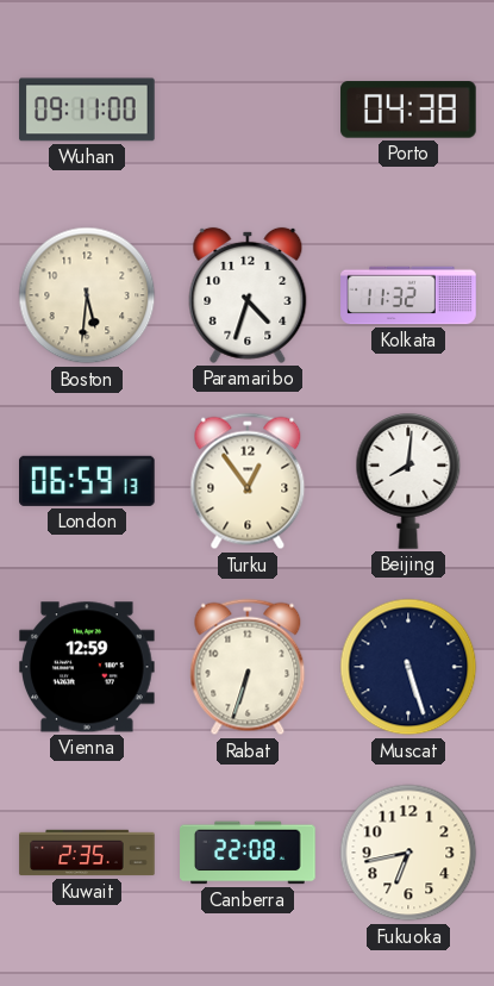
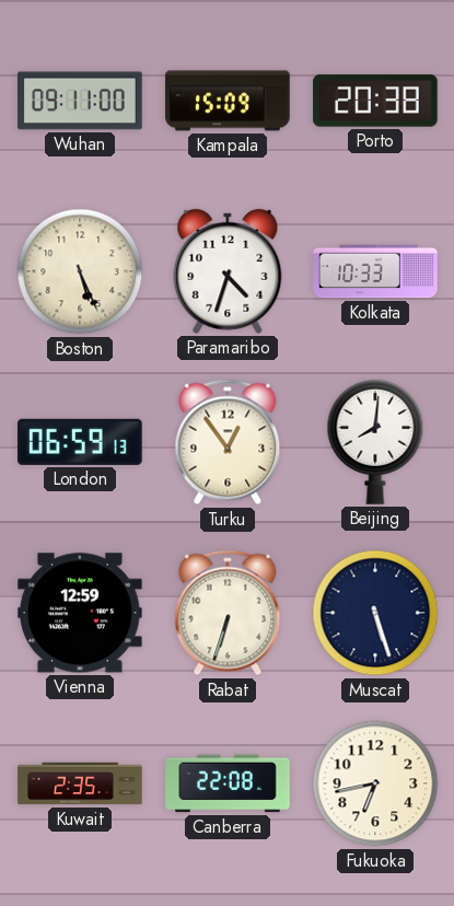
Kampala: none -> 15:09
Porto: 04:38 -> 20:38
Boston: 5:31 -> 5:26
Kolkata: 11:32 -> 10:33
